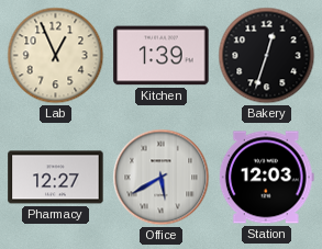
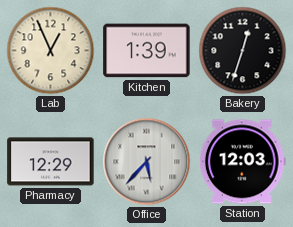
Pharmacy: 12:27 -> 12:29
Office: 5:40 -> 5:37
